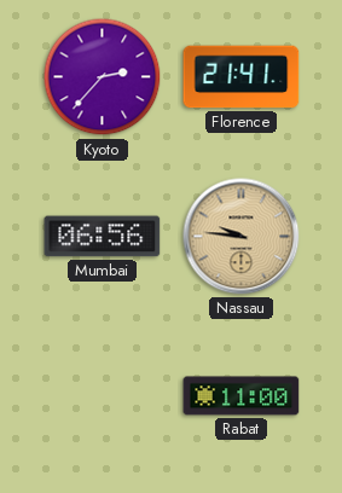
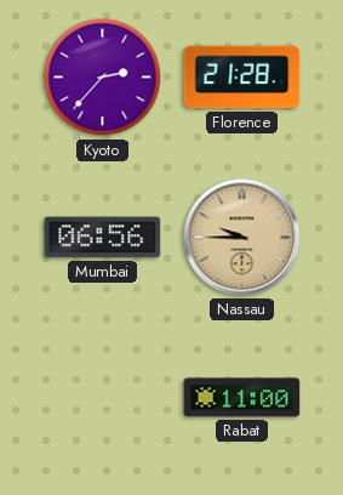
Florence: 21:41 -> 21:28
Nassau: 9:46 -> 9:45
